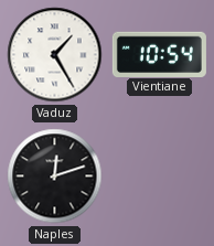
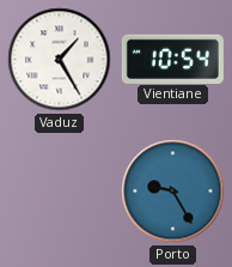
Naples: 12:12 -> none
Porto: none -> 9:25
